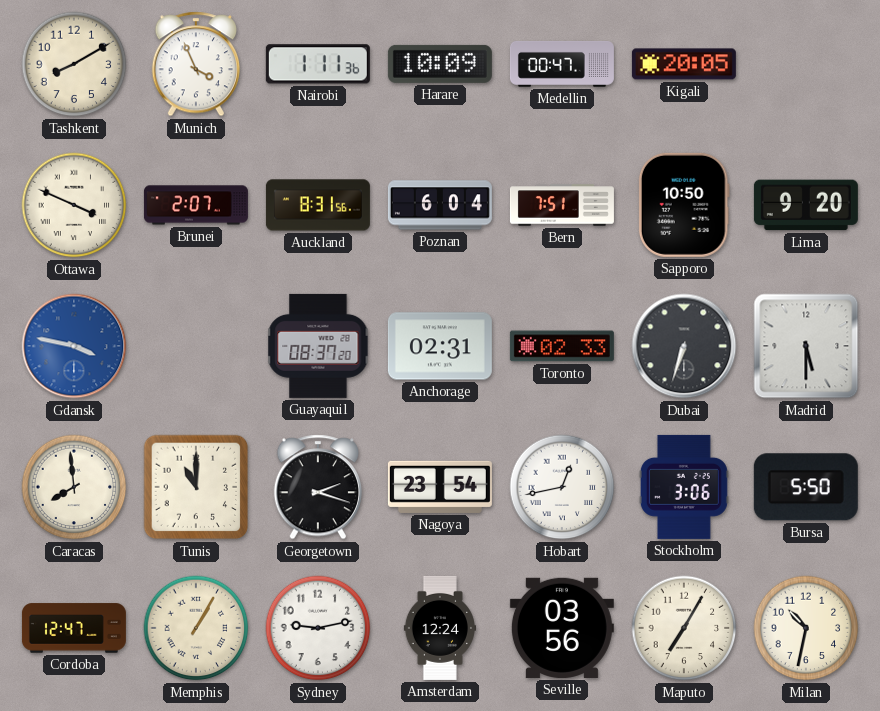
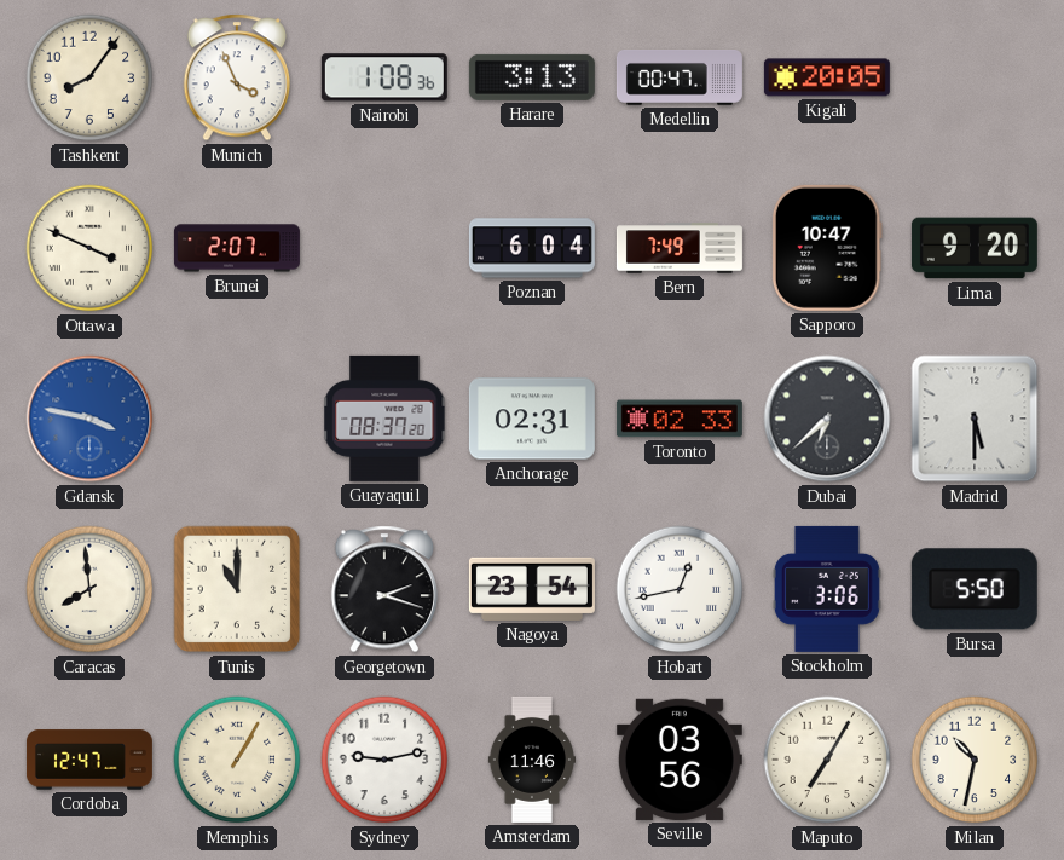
Tashkent: 8:10 -> 8:06
Nairobi: 1:11 -> 1:08
Harare: 10:09 -> 3:13
Auckland: 8:31 -> none
Bern: 7:51 -> 7:49
Sapporo: 10:50 -> 10:47
Dubai: 6:33 -> 6:38
Amsterdam: 12:24 -> 11:46
